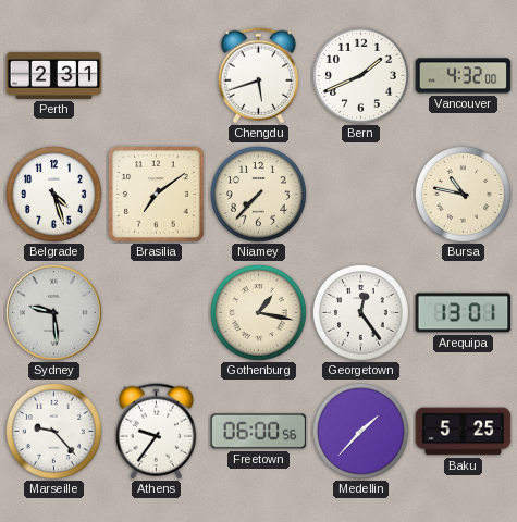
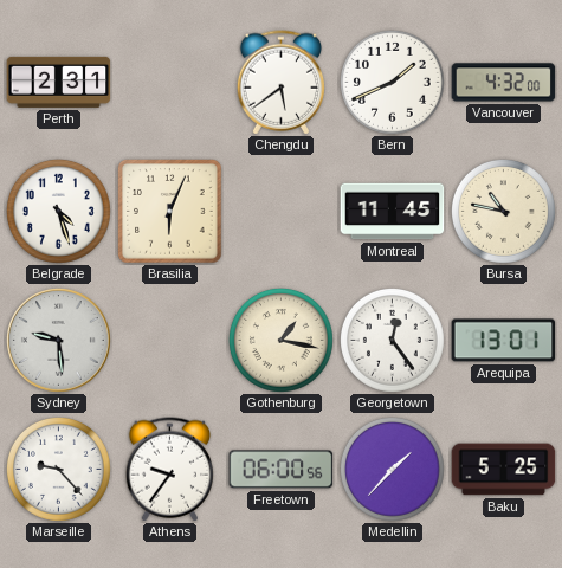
Chengdu: 5:42 -> 5:39
Brasilia: 7:09 -> 6:04
Niamey: 7:37 -> none
Montreal: none -> 11:45
